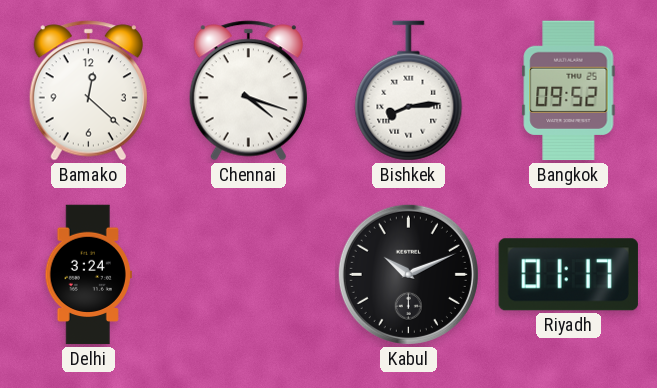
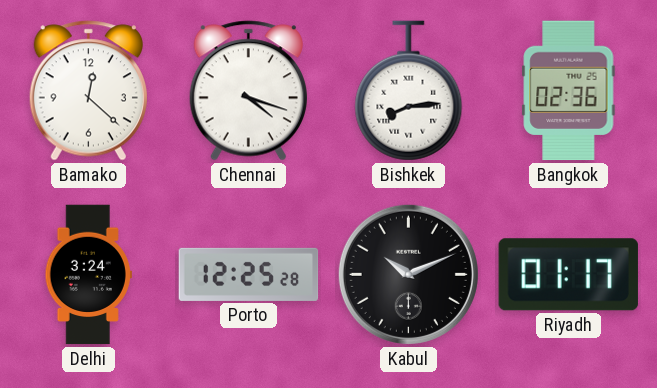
Bangkok: 09:52 -> 02:36
Porto: none -> 12:25
